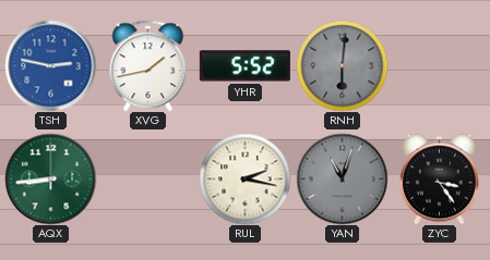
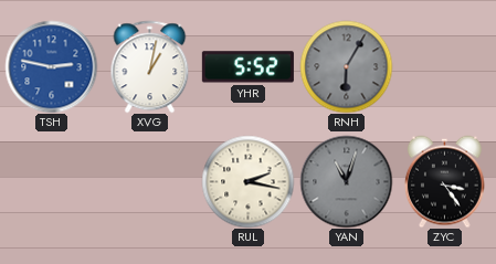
XVG: 1:43 -> 1:02
RNH: 6:01 -> 6:05
AQX: 8:44 -> none
